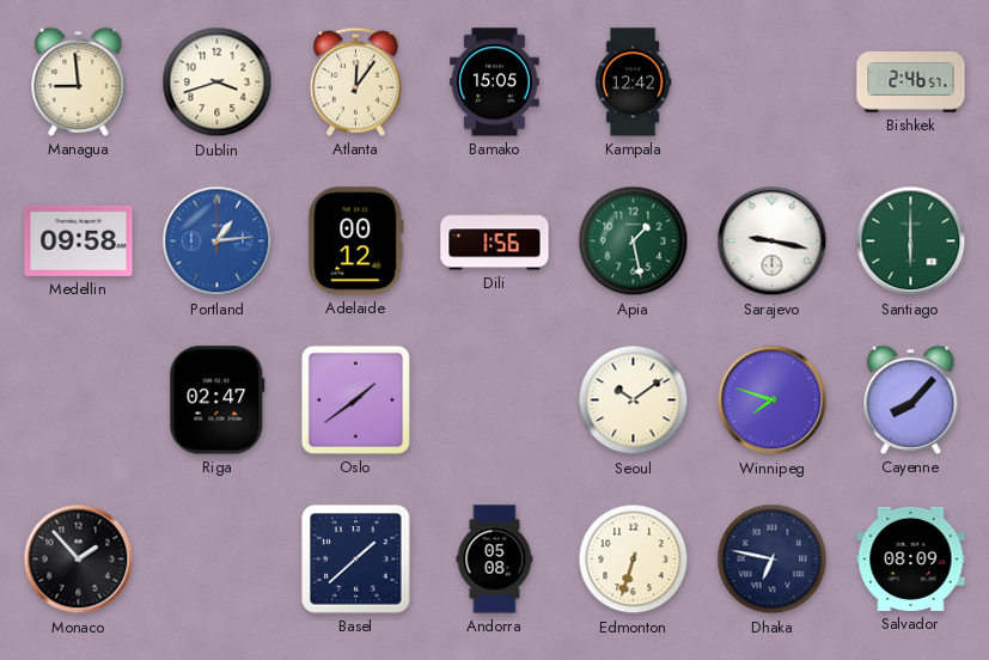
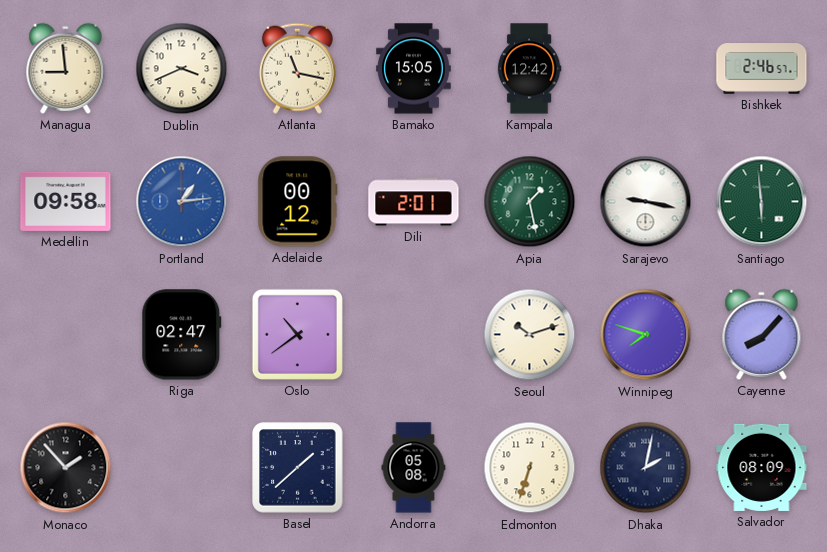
Dublin: 3:42 -> 3:41
Atlanta: 12:06 -> 11:17
Dili: 1:56 -> 2:01
Santiago: 6:00 -> 5:59
Oslo: 1:39 -> 10:39
Seoul: 10:09 -> 10:12
Dhaka: 6:47 -> 2:02
